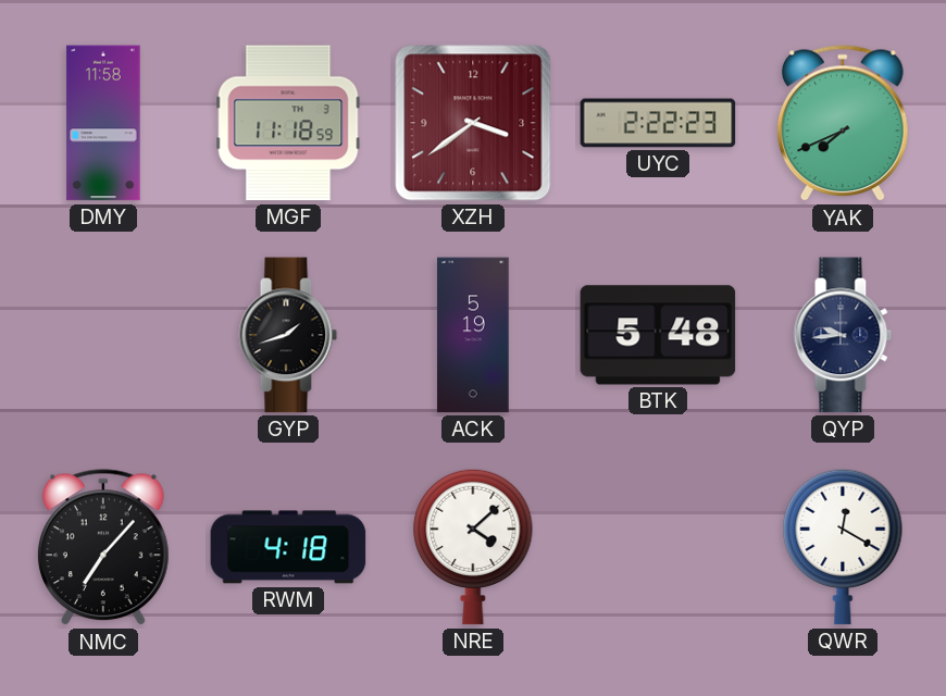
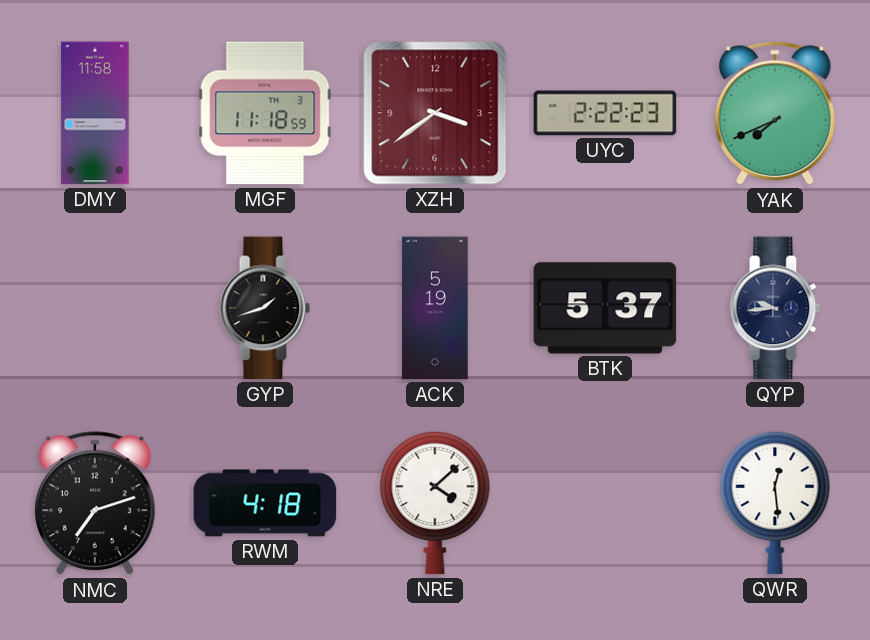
BTK: 5:48 -> 5:37
NMC: 7:07 -> 7:12
QWR: 12:20 -> 12:29
